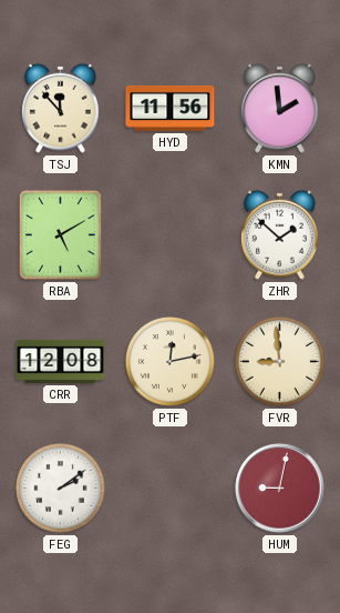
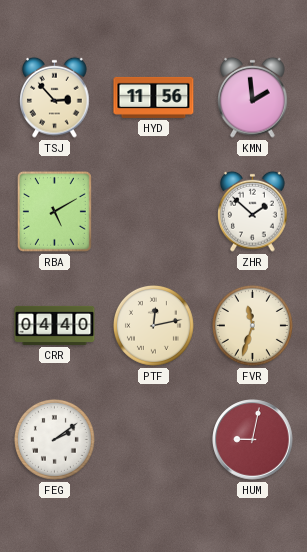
TSJ: 11:53 -> 2:53
CRR: 12:08 -> 04:40
FVR: 8:59 -> 11:33
